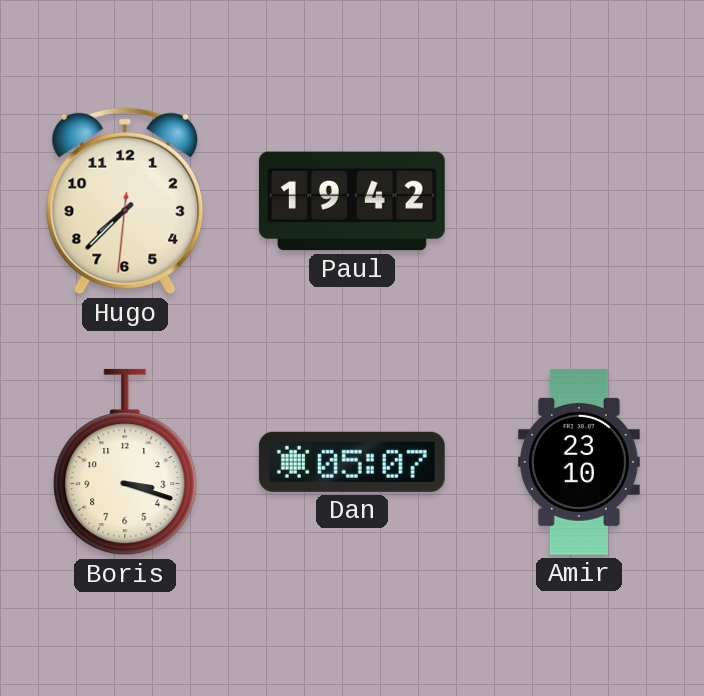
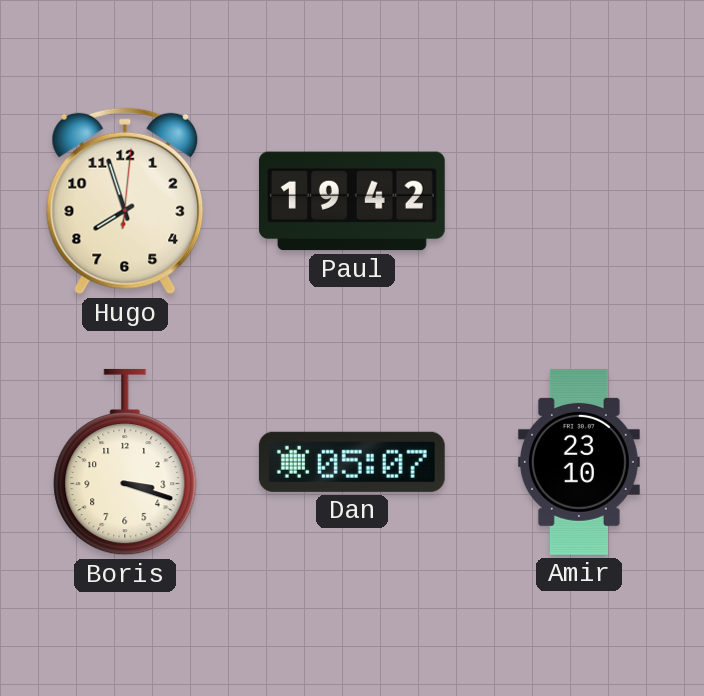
Hugo: 7:37 -> 7:57
